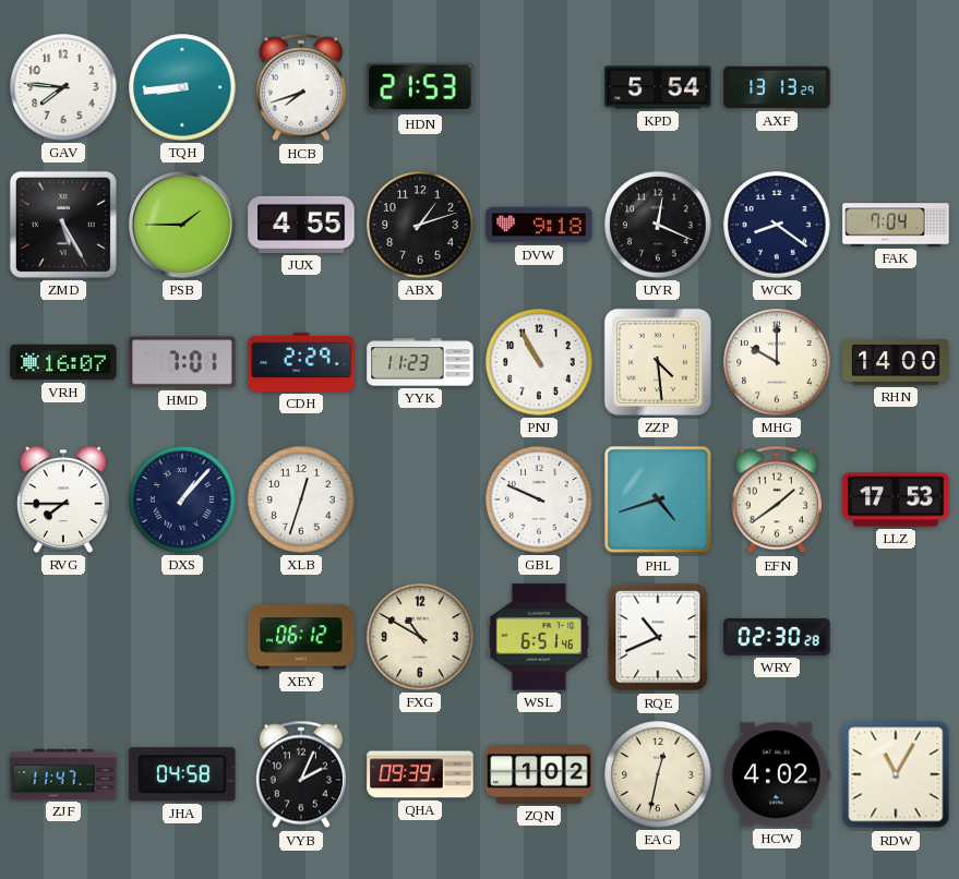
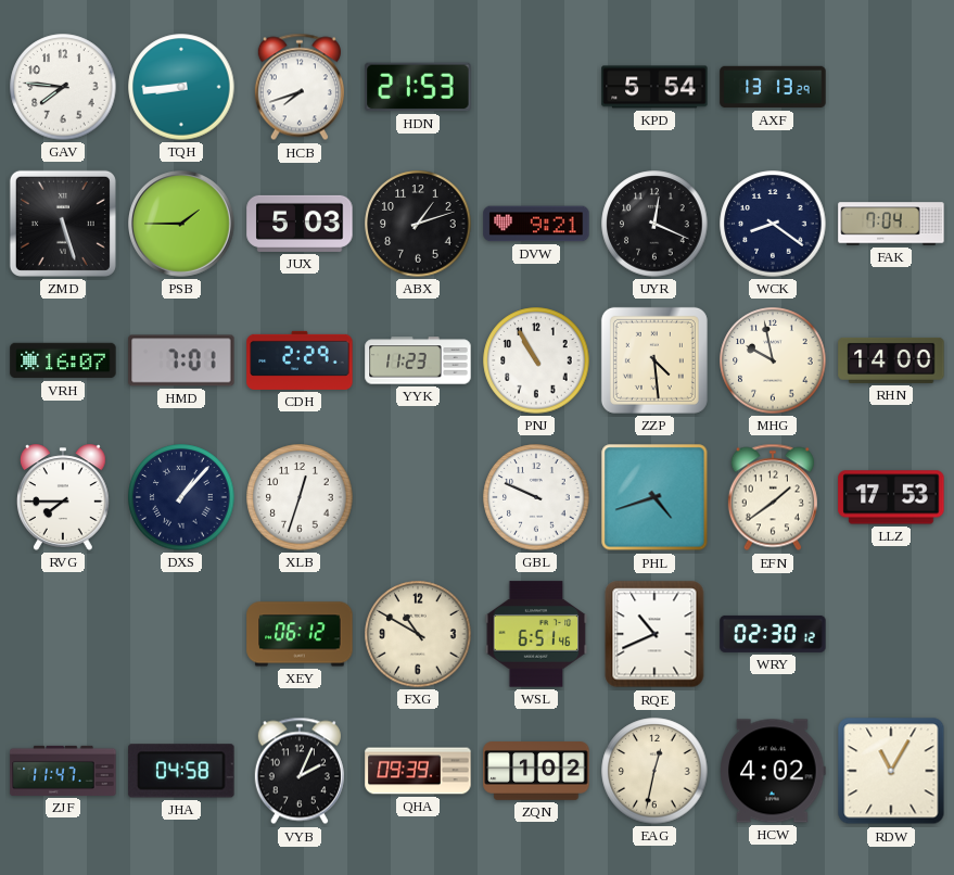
ZMD: 5:25 -> 5:27
JUX: 4:55 -> 5:03
DVW: 9:18 -> 9:21
MHG: 10:00 -> 9:58
WRY: 02:30:28 -> 02:30:12
